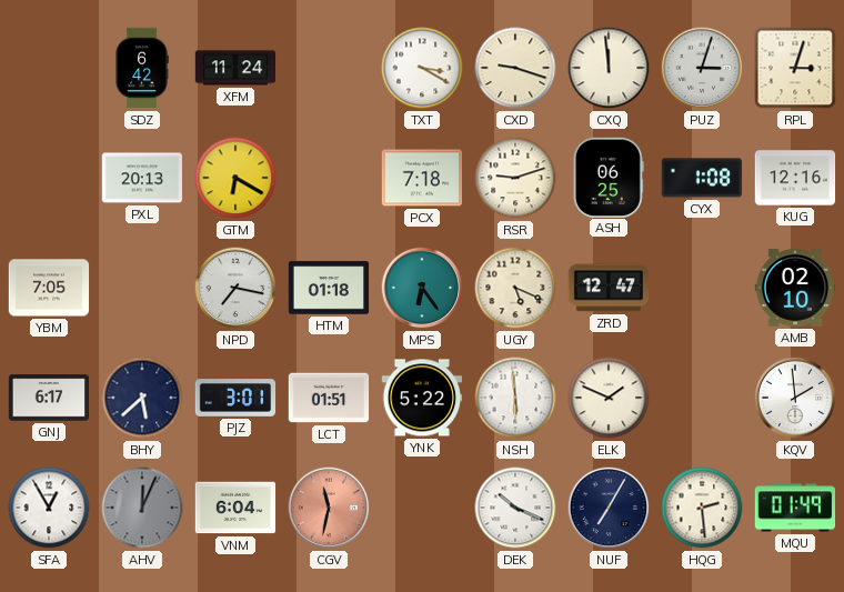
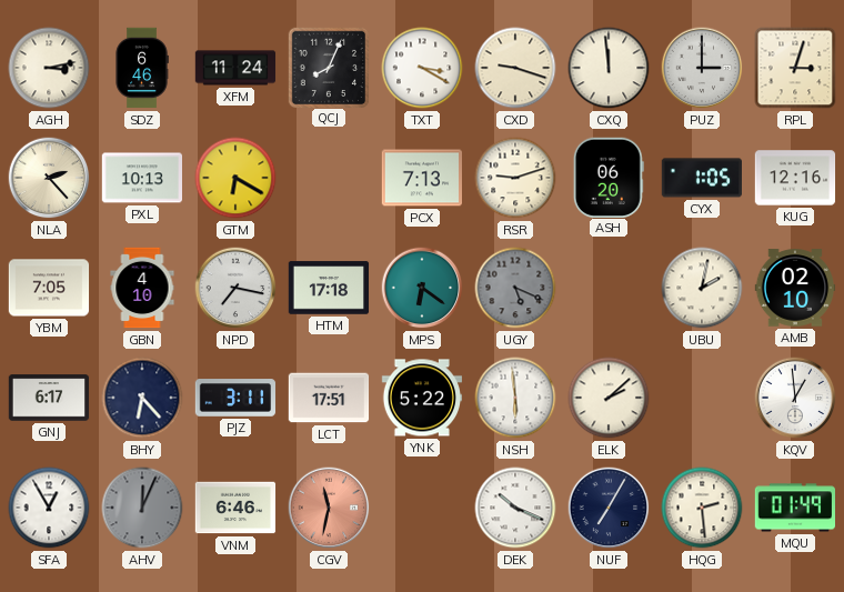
AGH: none -> 3:13
SDZ: 6:42 -> 6:46
QCJ: none -> 8:04
PUZ: 3:03 -> 3:00
NLA: none -> 2:23
PXL: 20:13 -> 10:13
PCX: 7:18 -> 7:13
ASH: 06:25 -> 06:20
CYX: 1:08 -> 1:05
GBN: none -> 4:10
HTM: 01:18 -> 17:18
MPS: 6:24 -> 6:21
UGY dial: cream -> grey
ZRD: 12:47 -> none
UBU: none -> 2:02
BHY: 5:38 -> 6:23
PJZ: 3:01 -> 3:11
LCT: 01:51 -> 17:51
ELK: 1:49 -> 2:08
KQV: 1:59 -> 12:59
VNM: 6:04 -> 6:46
